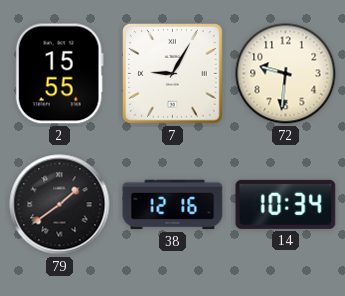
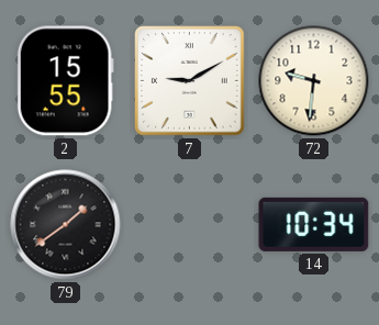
7: 9:05 -> 9:10
38: 12:16 -> none
